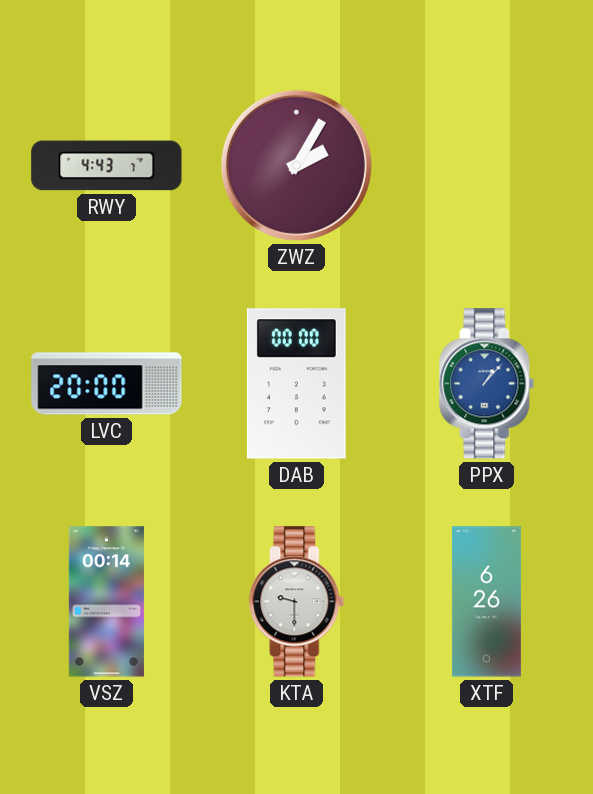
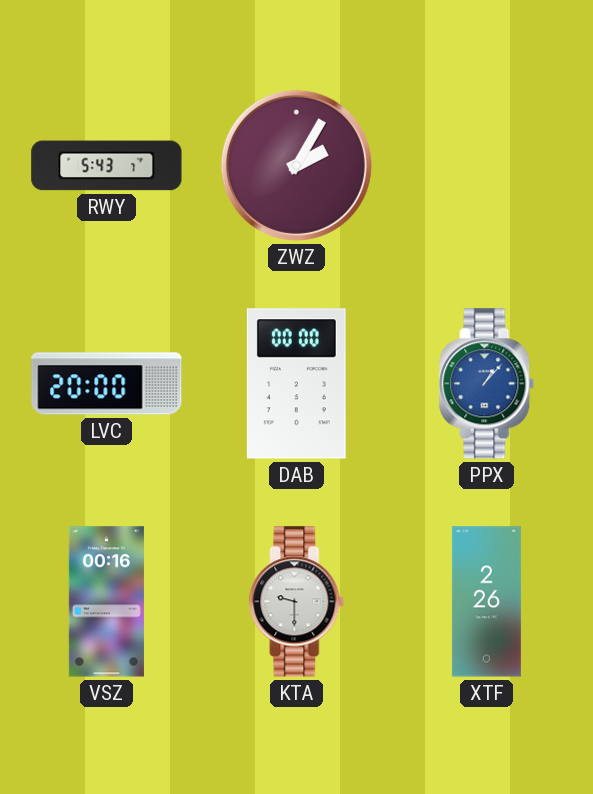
RWY: 4:43 -> 5:43
VSZ: 00:14 -> 00:16
XTF: 6:26 -> 2:26
